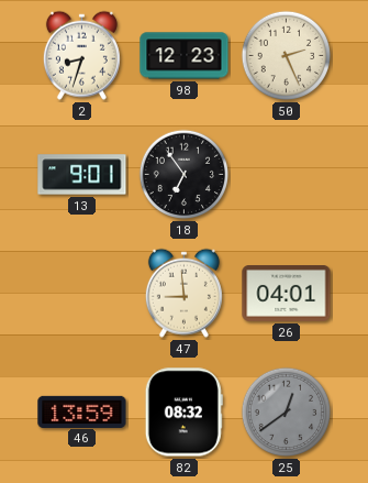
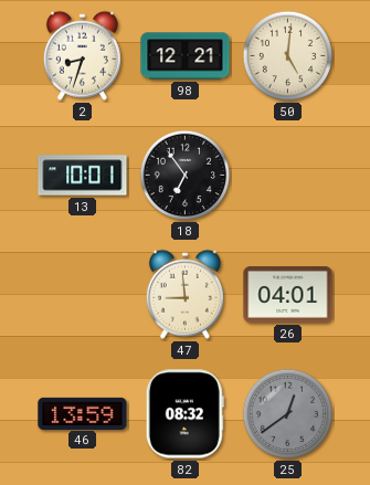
98: 12:23 -> 12:21
50: 2:26 -> 5:01
13: 9:01 -> 10:01
